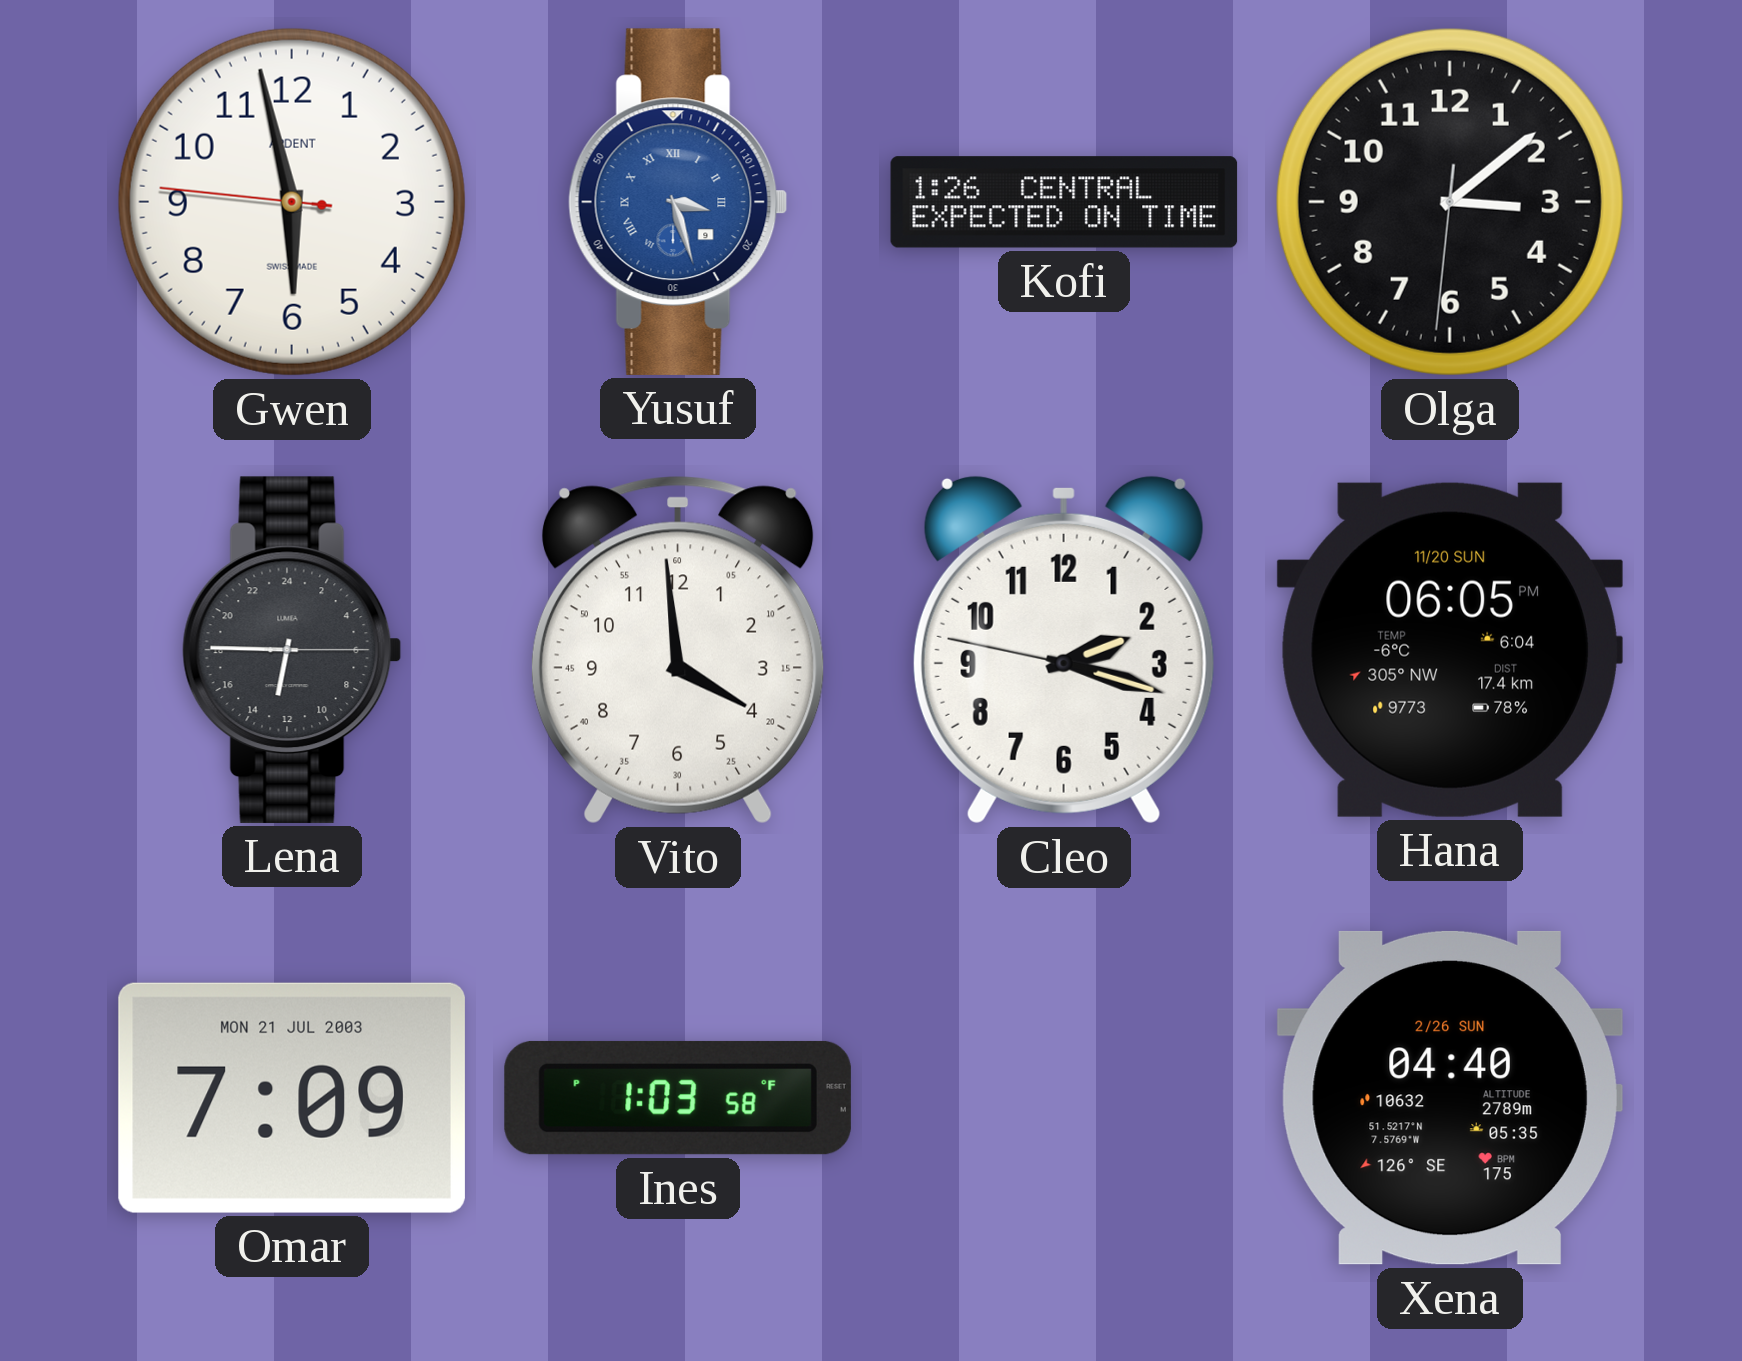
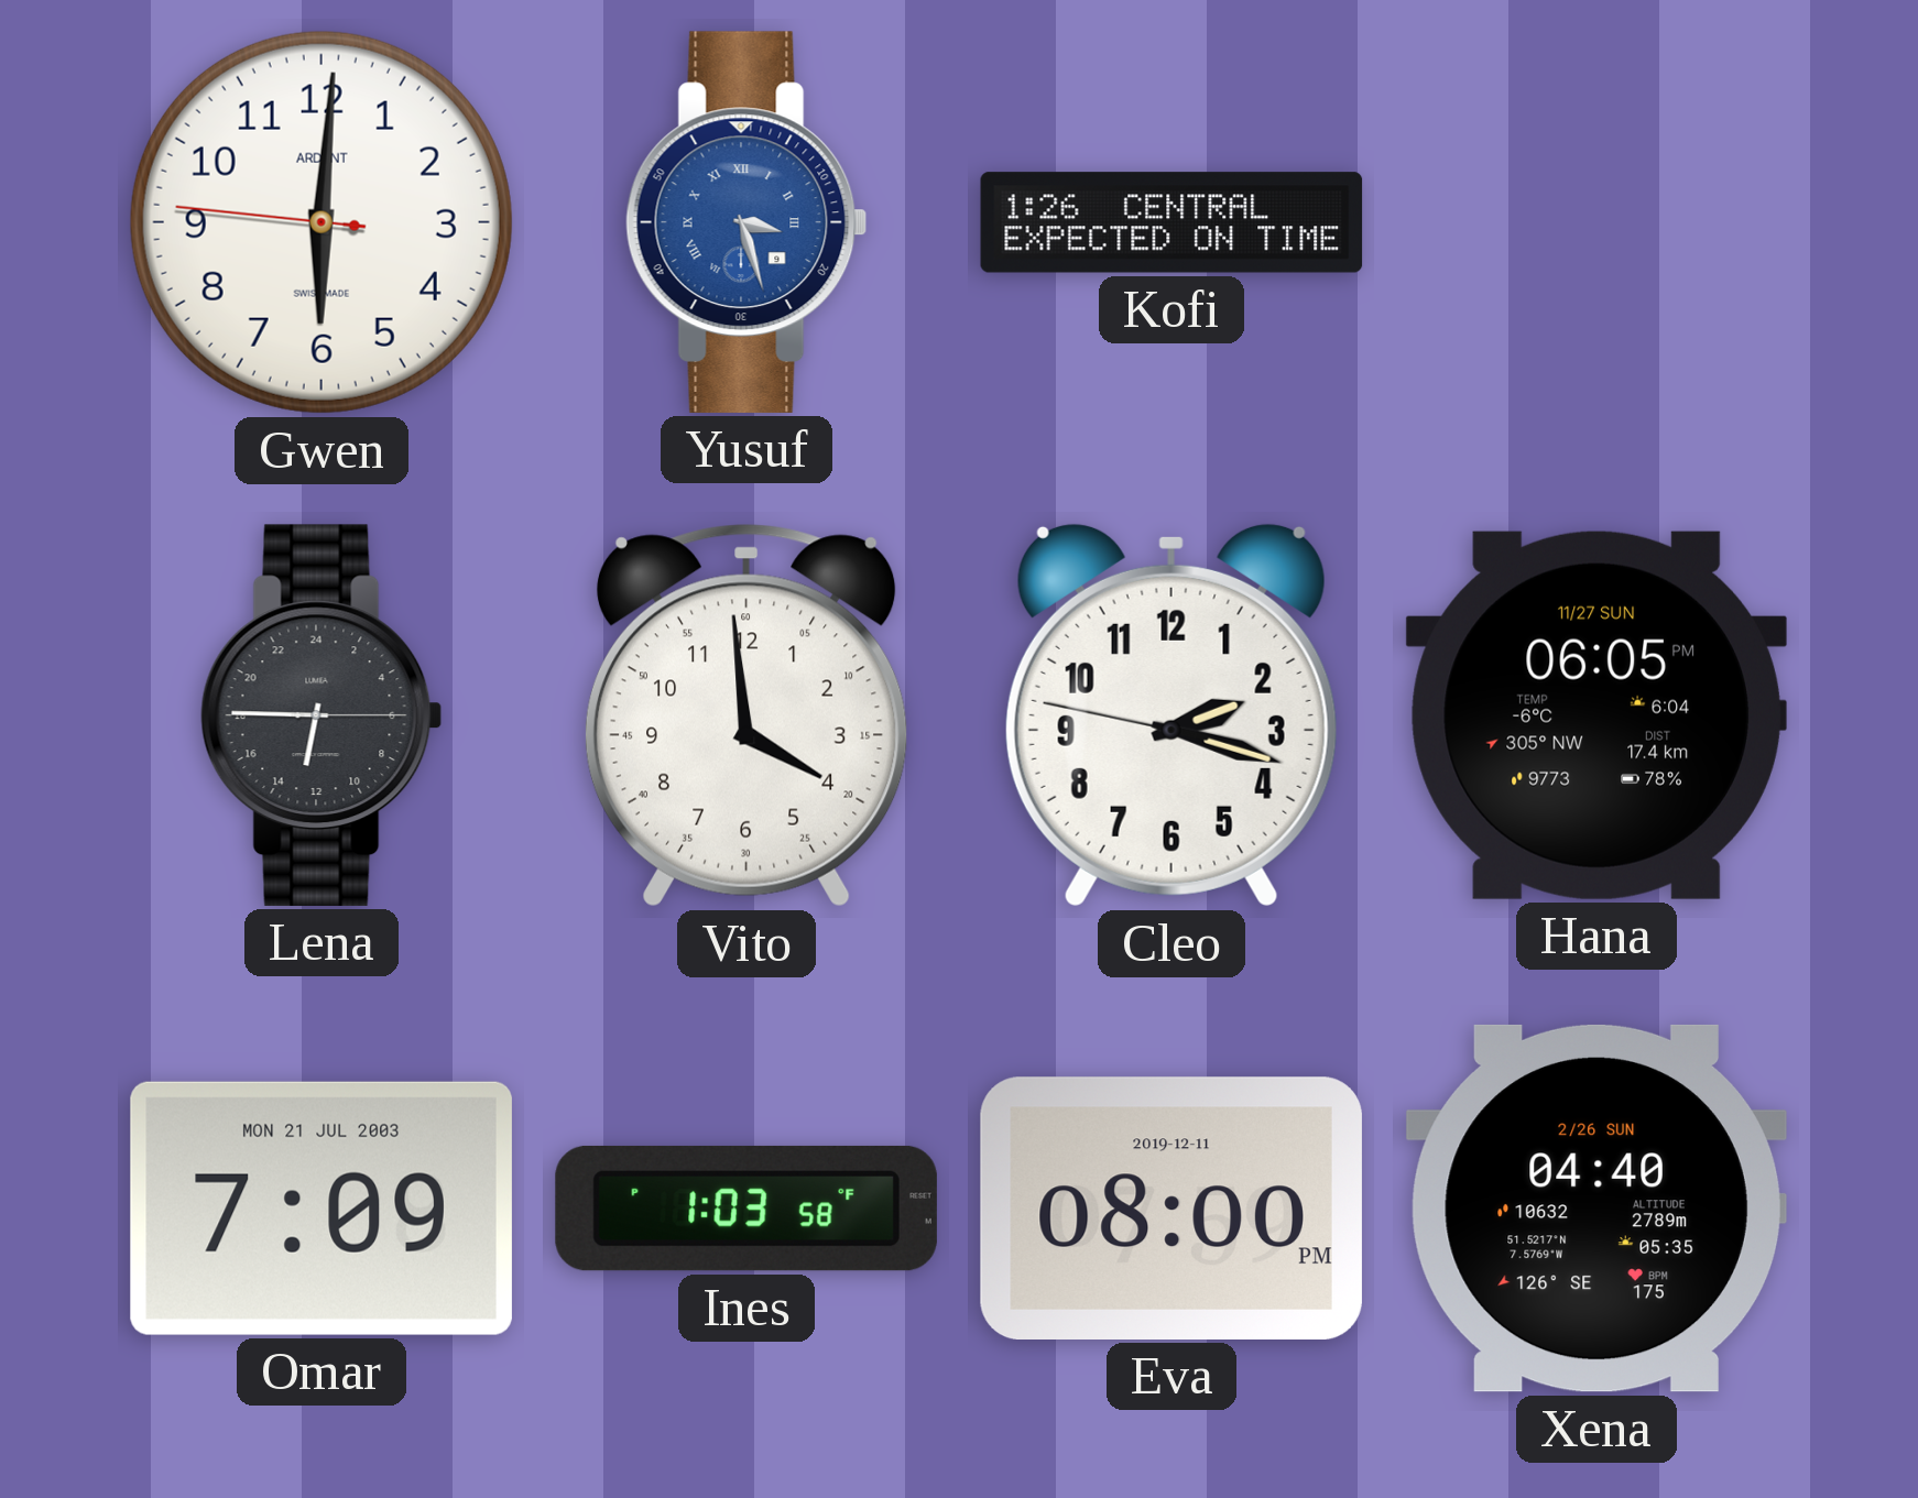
Gwen: 5:57 -> 6:00
Olga: 3:08 -> none
Hana date: 11/20 SUN -> 11/27 SUN
Eva: none -> 08:00
